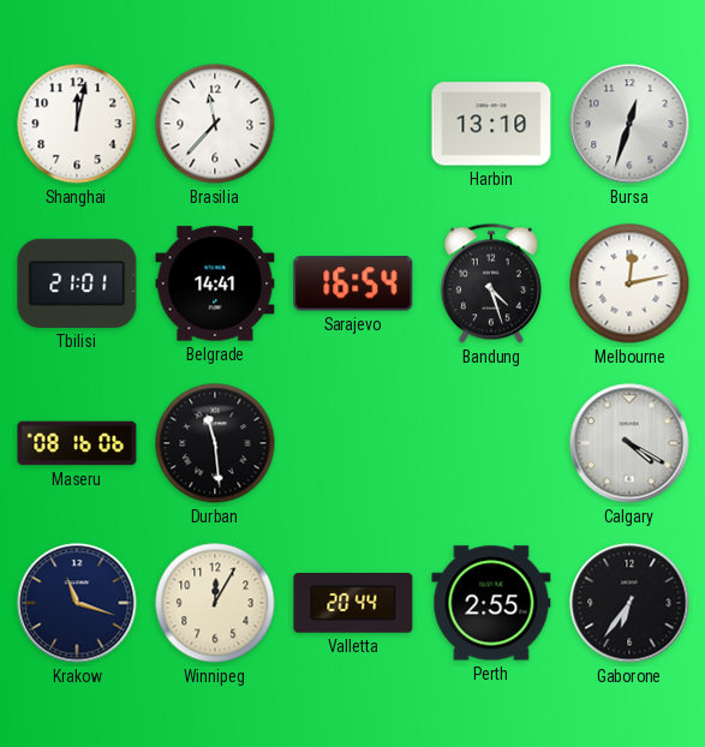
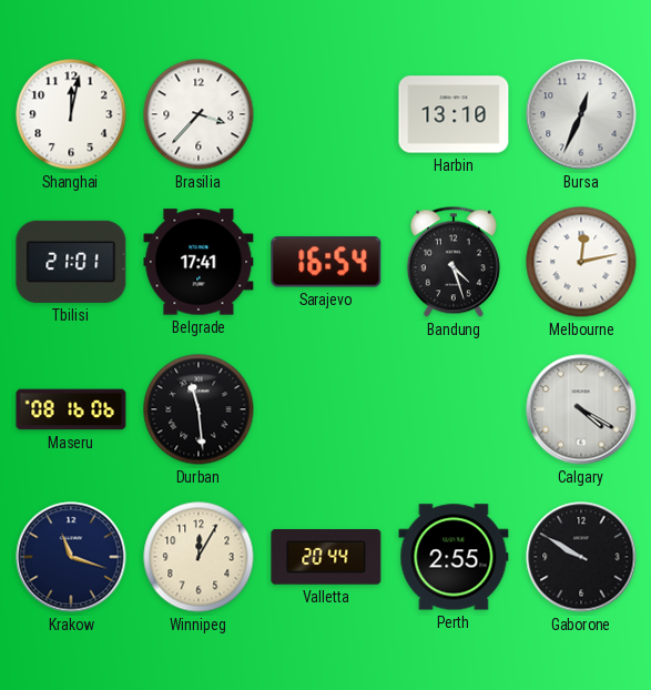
Brasilia: 11:37 -> 3:37
Bursa: 12:33 -> 12:34
Belgrade: 14:41 -> 17:41
Gaborone: 6:36 -> 9:50
